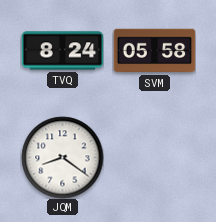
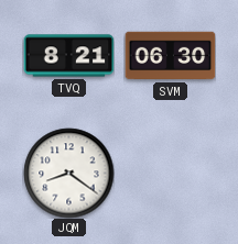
TVQ: 8:24 -> 8:21
SVM: 05:58 -> 06:30
